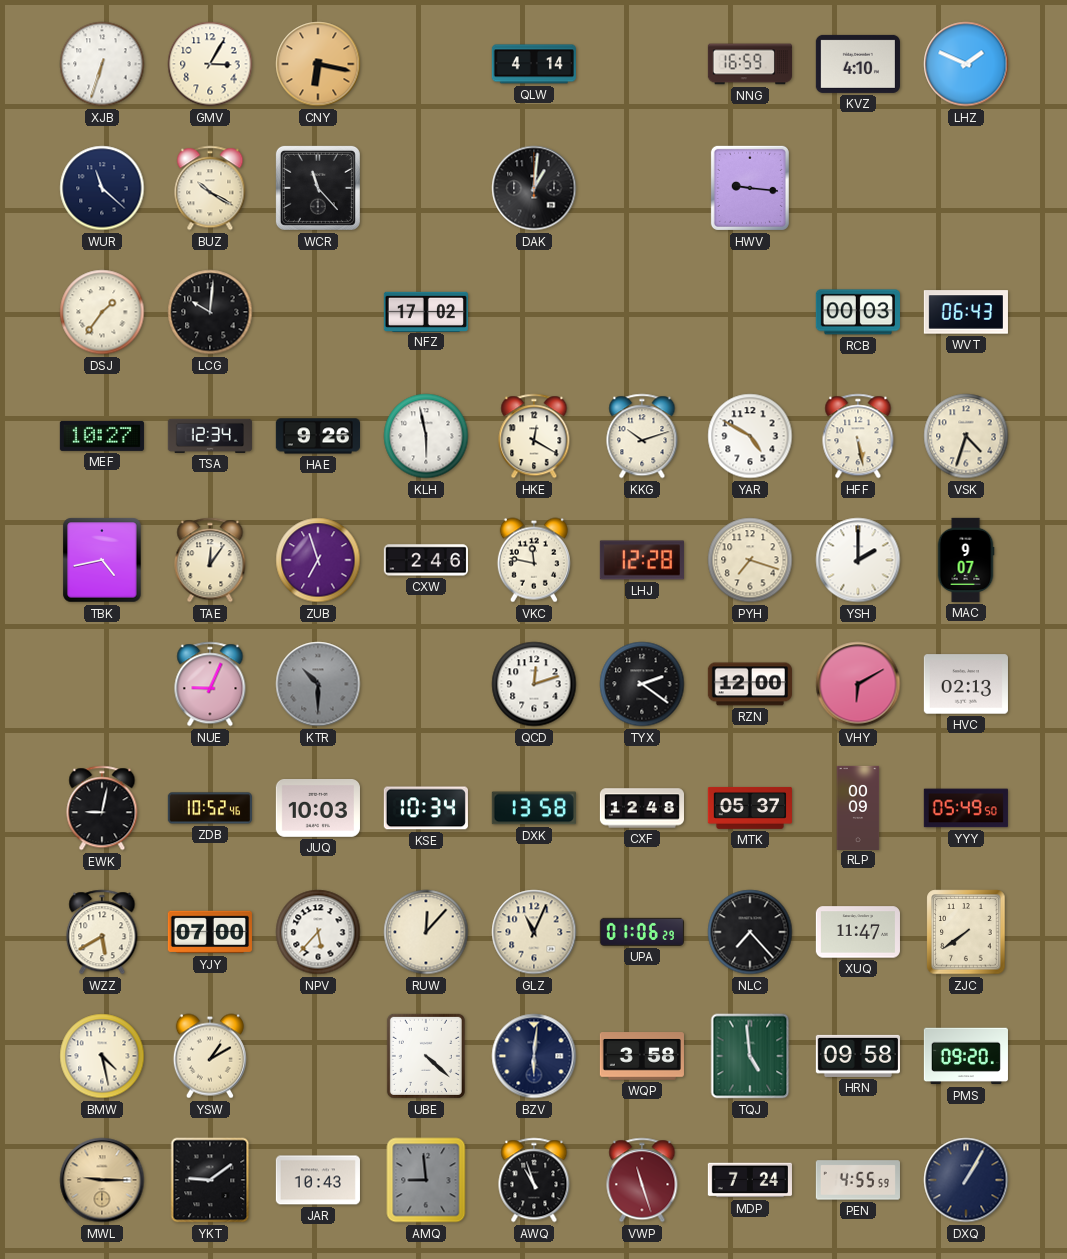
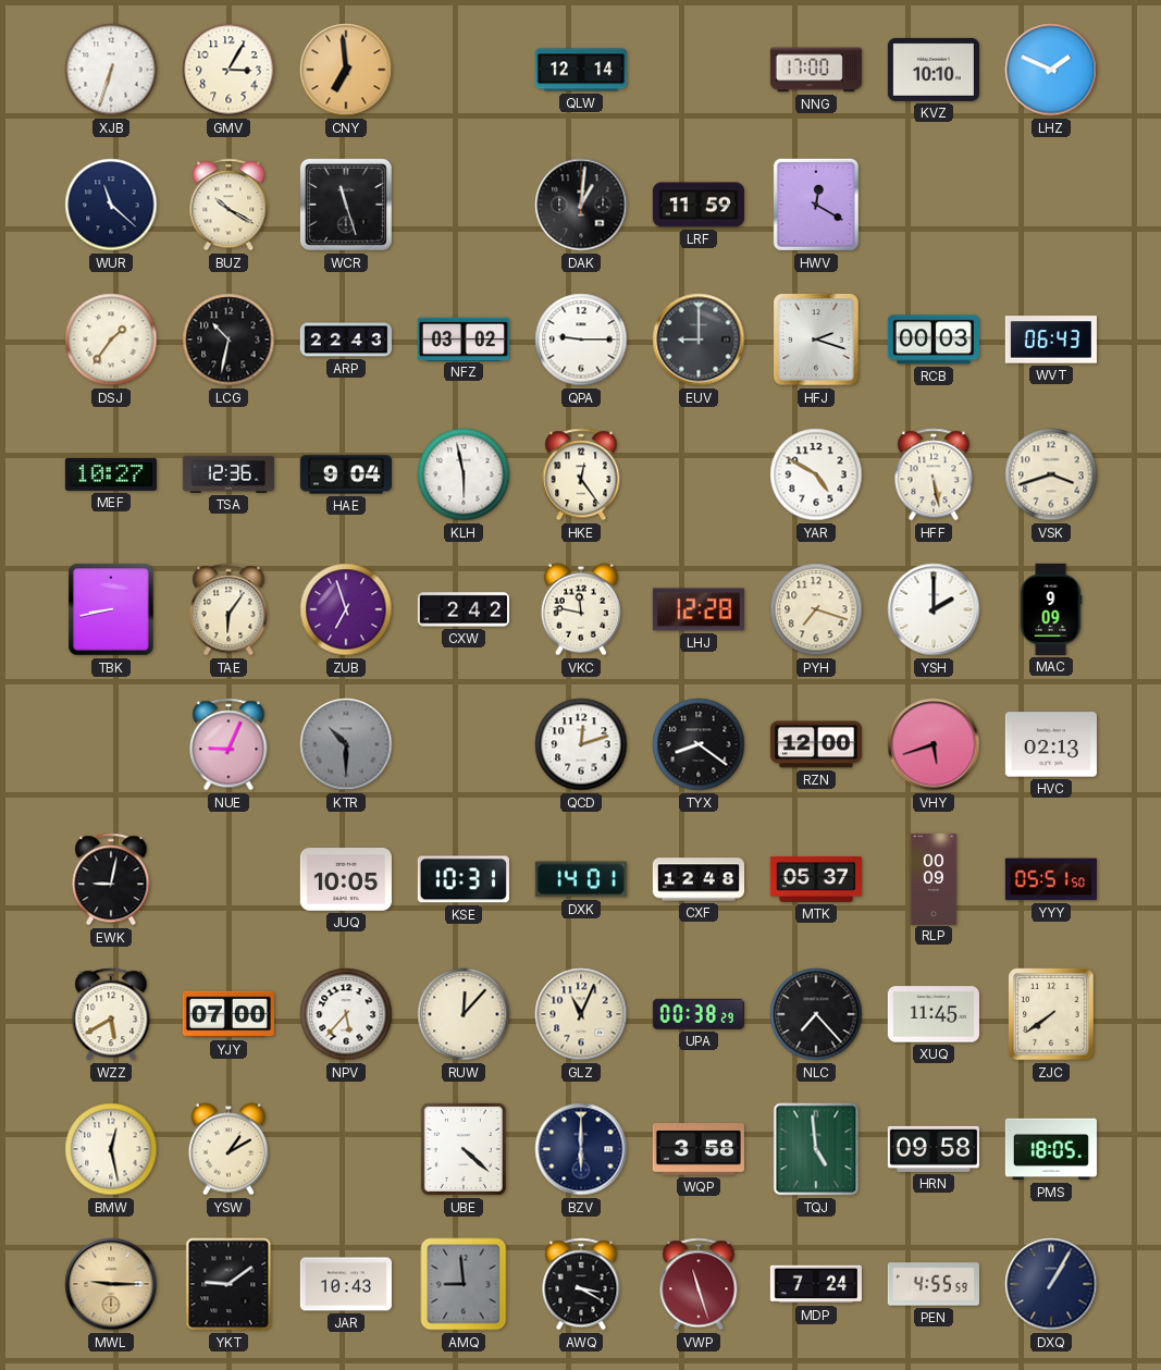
CNY: 6:17 -> 6:59
QLW: 4:14 -> 12:14
NNG: 16:59 -> 17:00
KVZ: 4:10 -> 10:10
WCR: 11:23 -> 11:27
LRF: none -> 11:59
HWV: 9:16 -> 12:20
LCG: 10:01 -> 10:32
ARP: none -> 22:43
NFZ: 17:02 -> 03:02
QPA: none -> 9:15
EUV: none -> 9:00
HFJ: none -> 2:18
TSA: 12:34 -> 12:36
HAE: 9:26 -> 9:04
HKE: 12:20 -> 12:24
KKG: 10:12 -> none
VSK: 4:33 -> 3:42
TBK: 4:43 -> 8:43
TAE: 12:06 -> 6:06
CXW: 2:46 -> 2:42
MAC: 9:07 -> 9:09
TYX: 2:21 -> 8:21
VHY: 6:10 -> 5:42
ZDB: 10:52 -> none
JUQ: 10:03 -> 10:05
KSE: 10:34 -> 10:31
DXK: 13:58 -> 14:01
YYY: 05:49 -> 05:51
UPA: 01:06 -> 00:38
XUQ: 11:47 -> 11:45
BMW: 4:28 -> 12:28
BZV: 6:01 -> 6:00
PMS: 09:20 -> 18:05
AWQ: 10:57 -> 3:20
